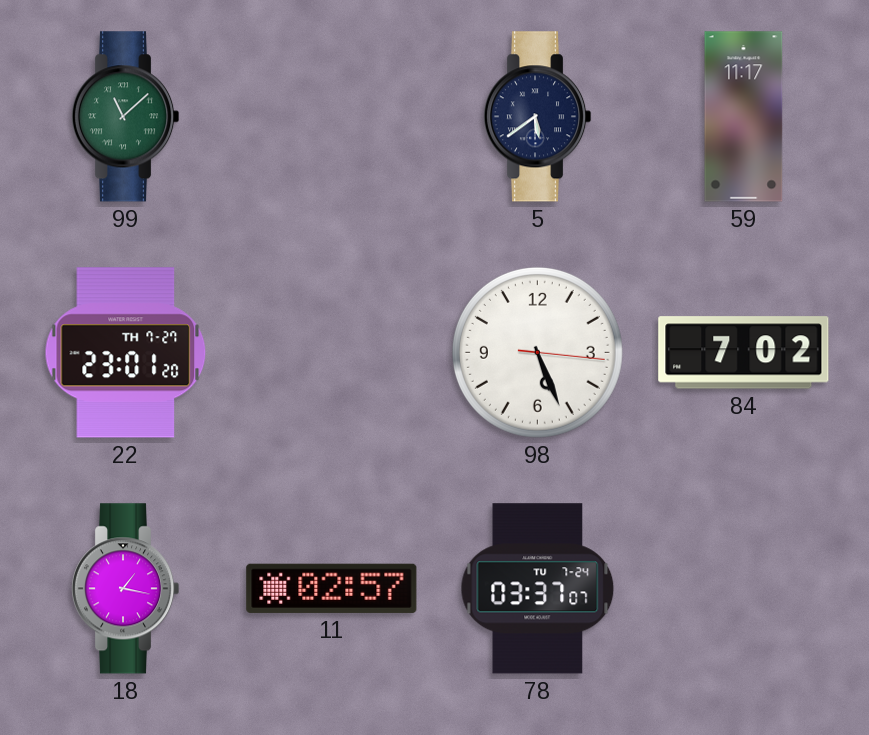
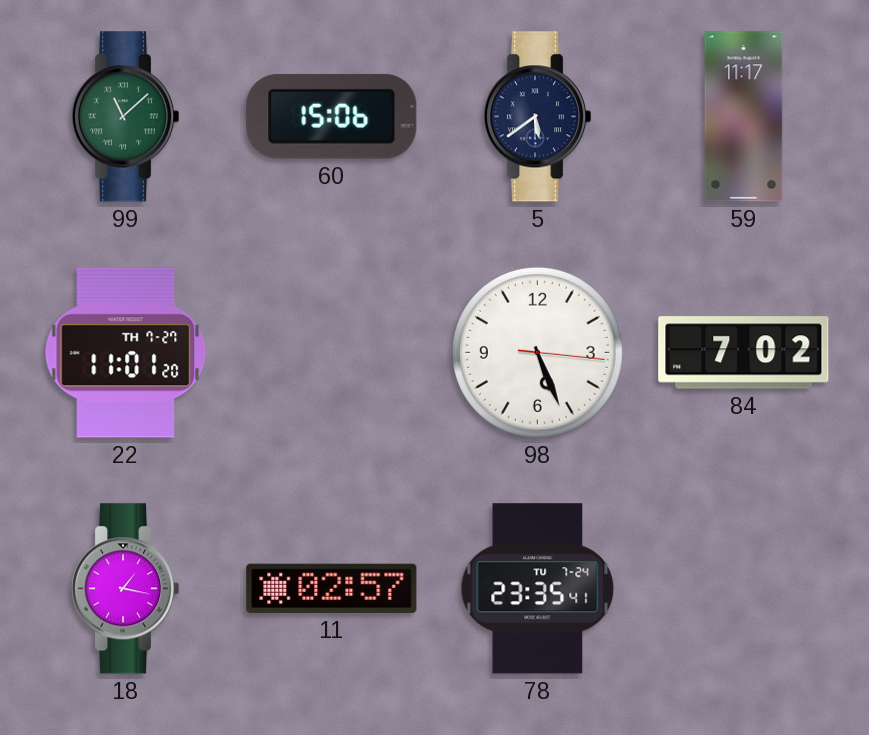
60: none -> 15:06
22: 23:01 -> 11:01
78: 03:37 -> 23:35
